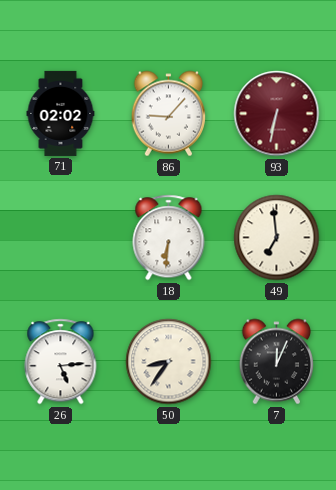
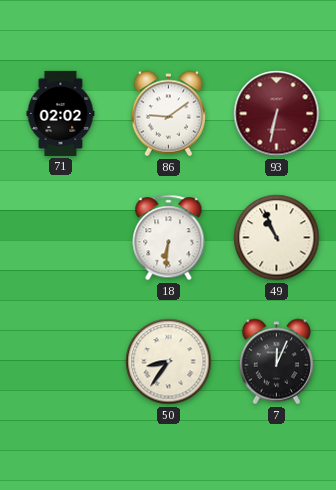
86: 9:07 -> 9:09
49: 6:59 -> 10:56
26: 5:14 -> none
